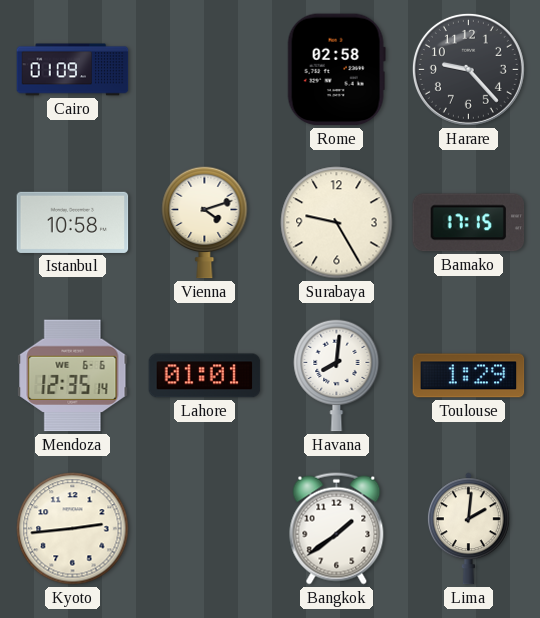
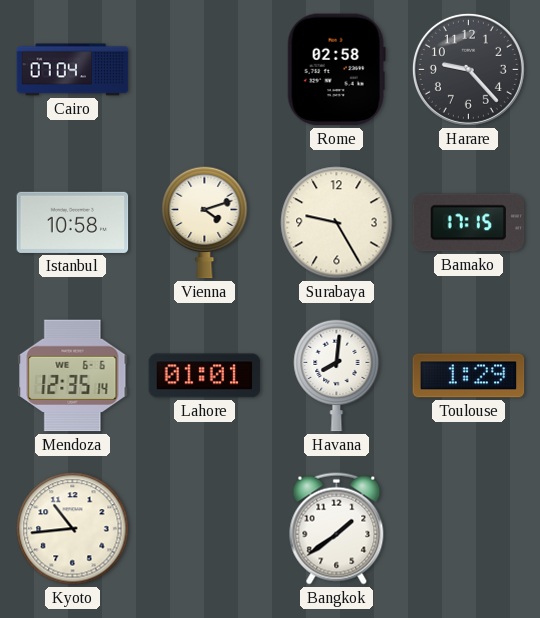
Cairo: 01:09 -> 07:04
Kyoto: 2:44 -> 10:44
Lima: 2:01 -> none
